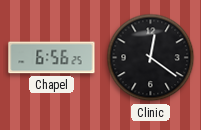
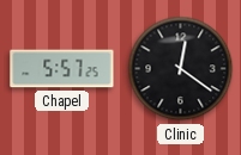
Chapel: 6:56 -> 5:57
